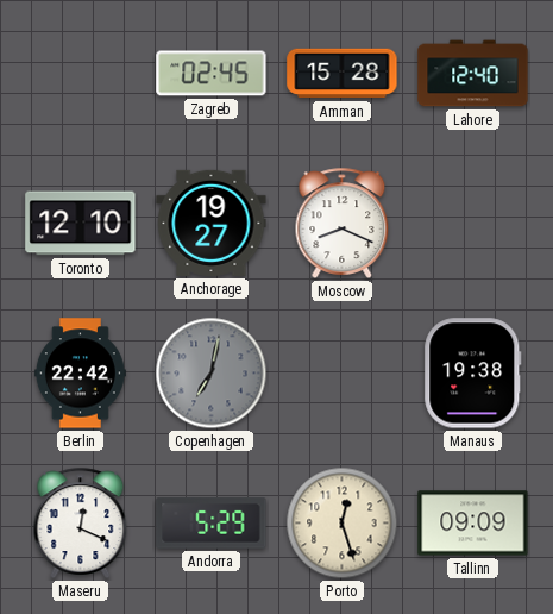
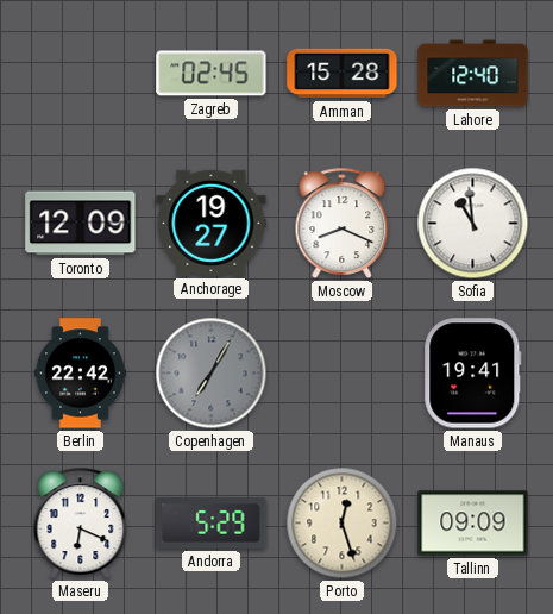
Toronto: 12:10 -> 12:09
Sofia: none -> 10:59
Copenhagen: 7:02 -> 7:05
Manaus: 19:38 -> 19:41
Maseru: 12:19 -> 6:19
